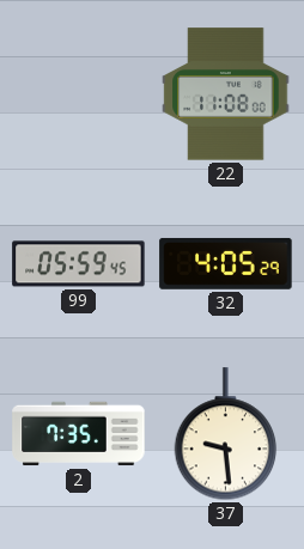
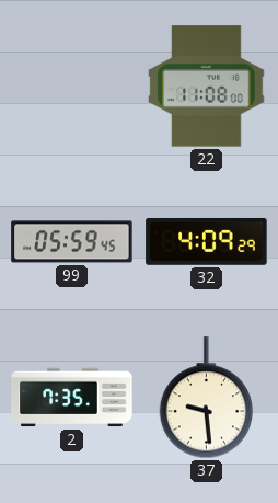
32: 4:05 -> 4:09
